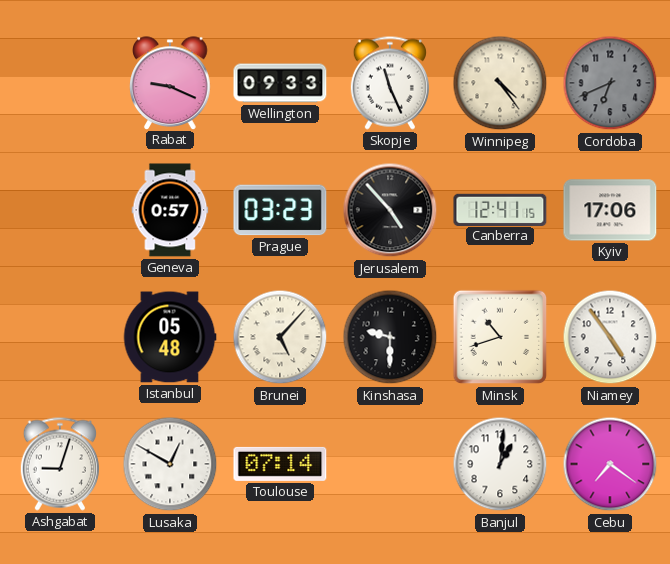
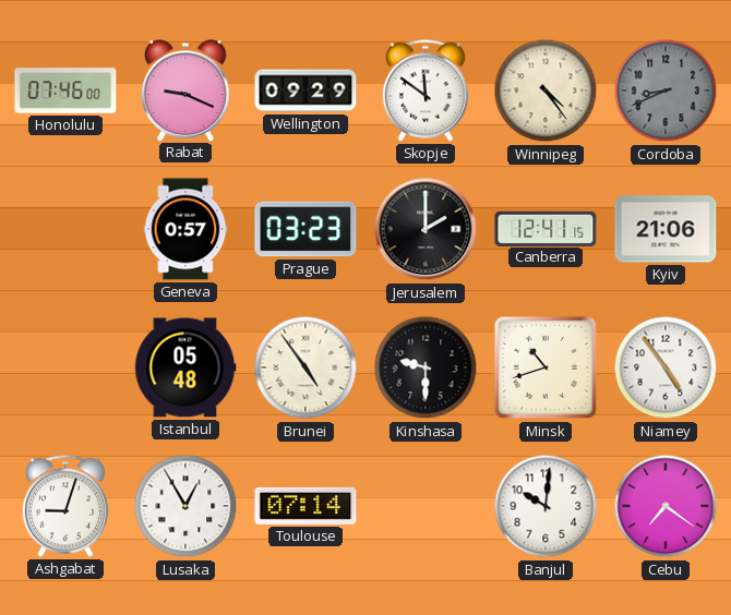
Honolulu: none -> 07:46
Wellington: 09:33 -> 09:29
Skopje: 11:26 -> 11:51
Cordoba: 6:41 -> 8:41
Jerusalem: 4:53 -> 2:00
Kyiv: 17:06 -> 21:06
Brunei: 5:07 -> 4:54
Lusaka: 12:50 -> 12:55
Banjul: 1:01 -> 10:01
